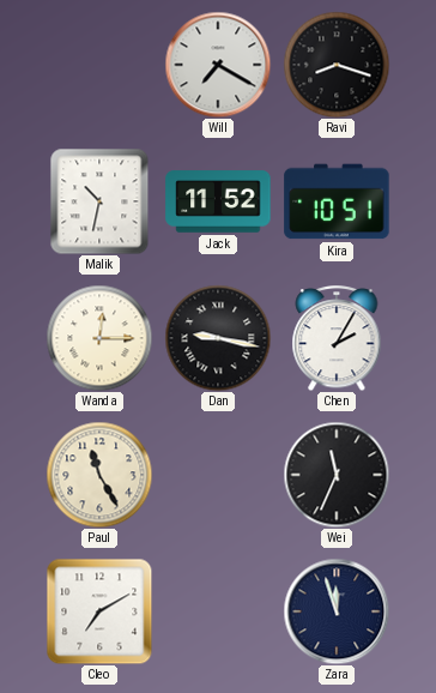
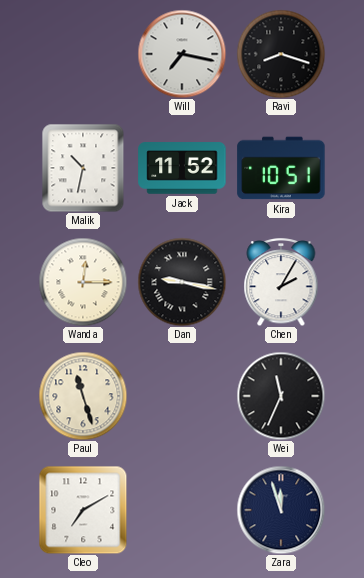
Will: 7:20 -> 7:17
Paul: 11:25 -> 11:27
